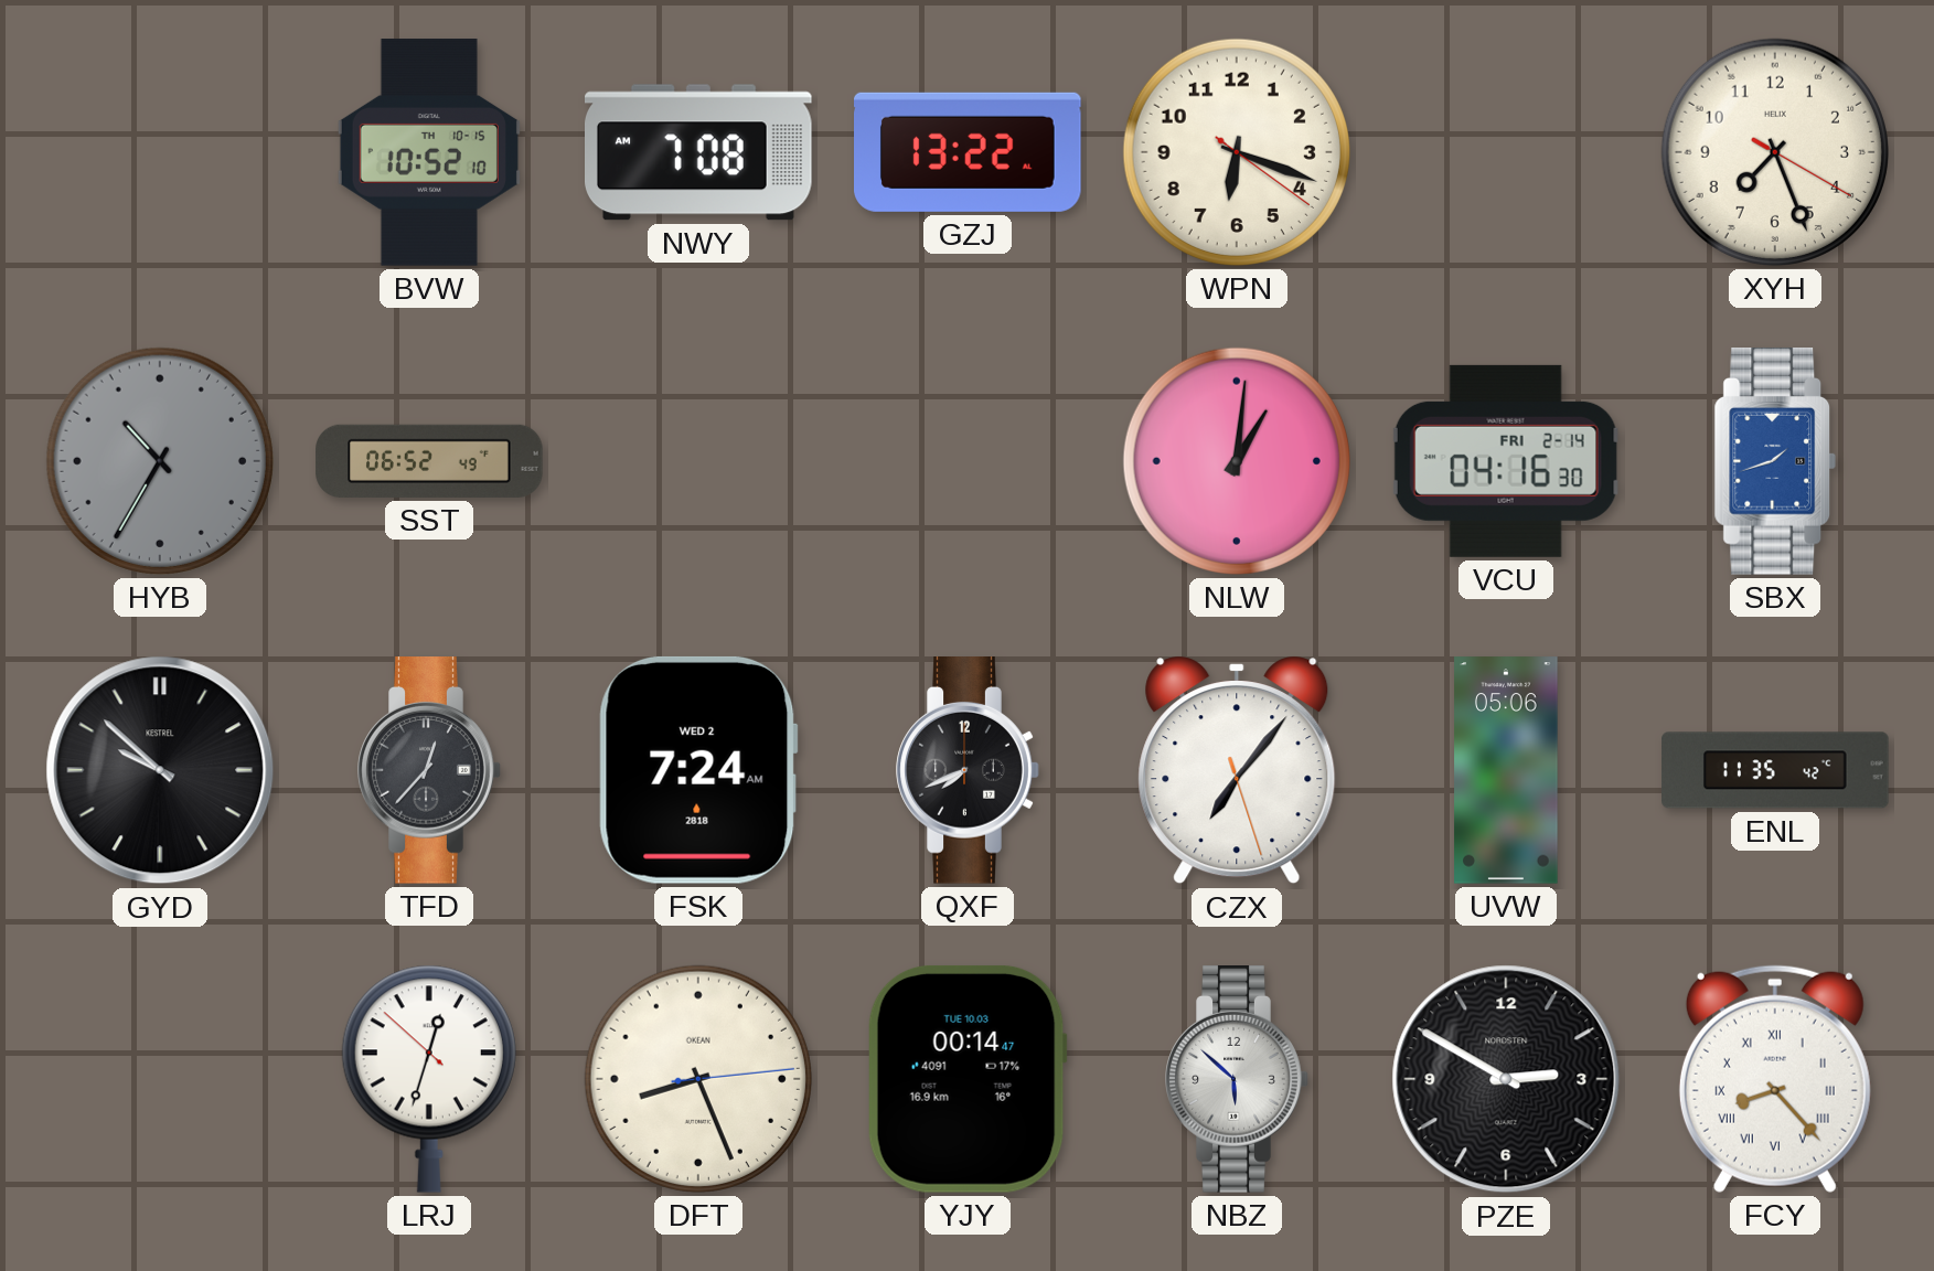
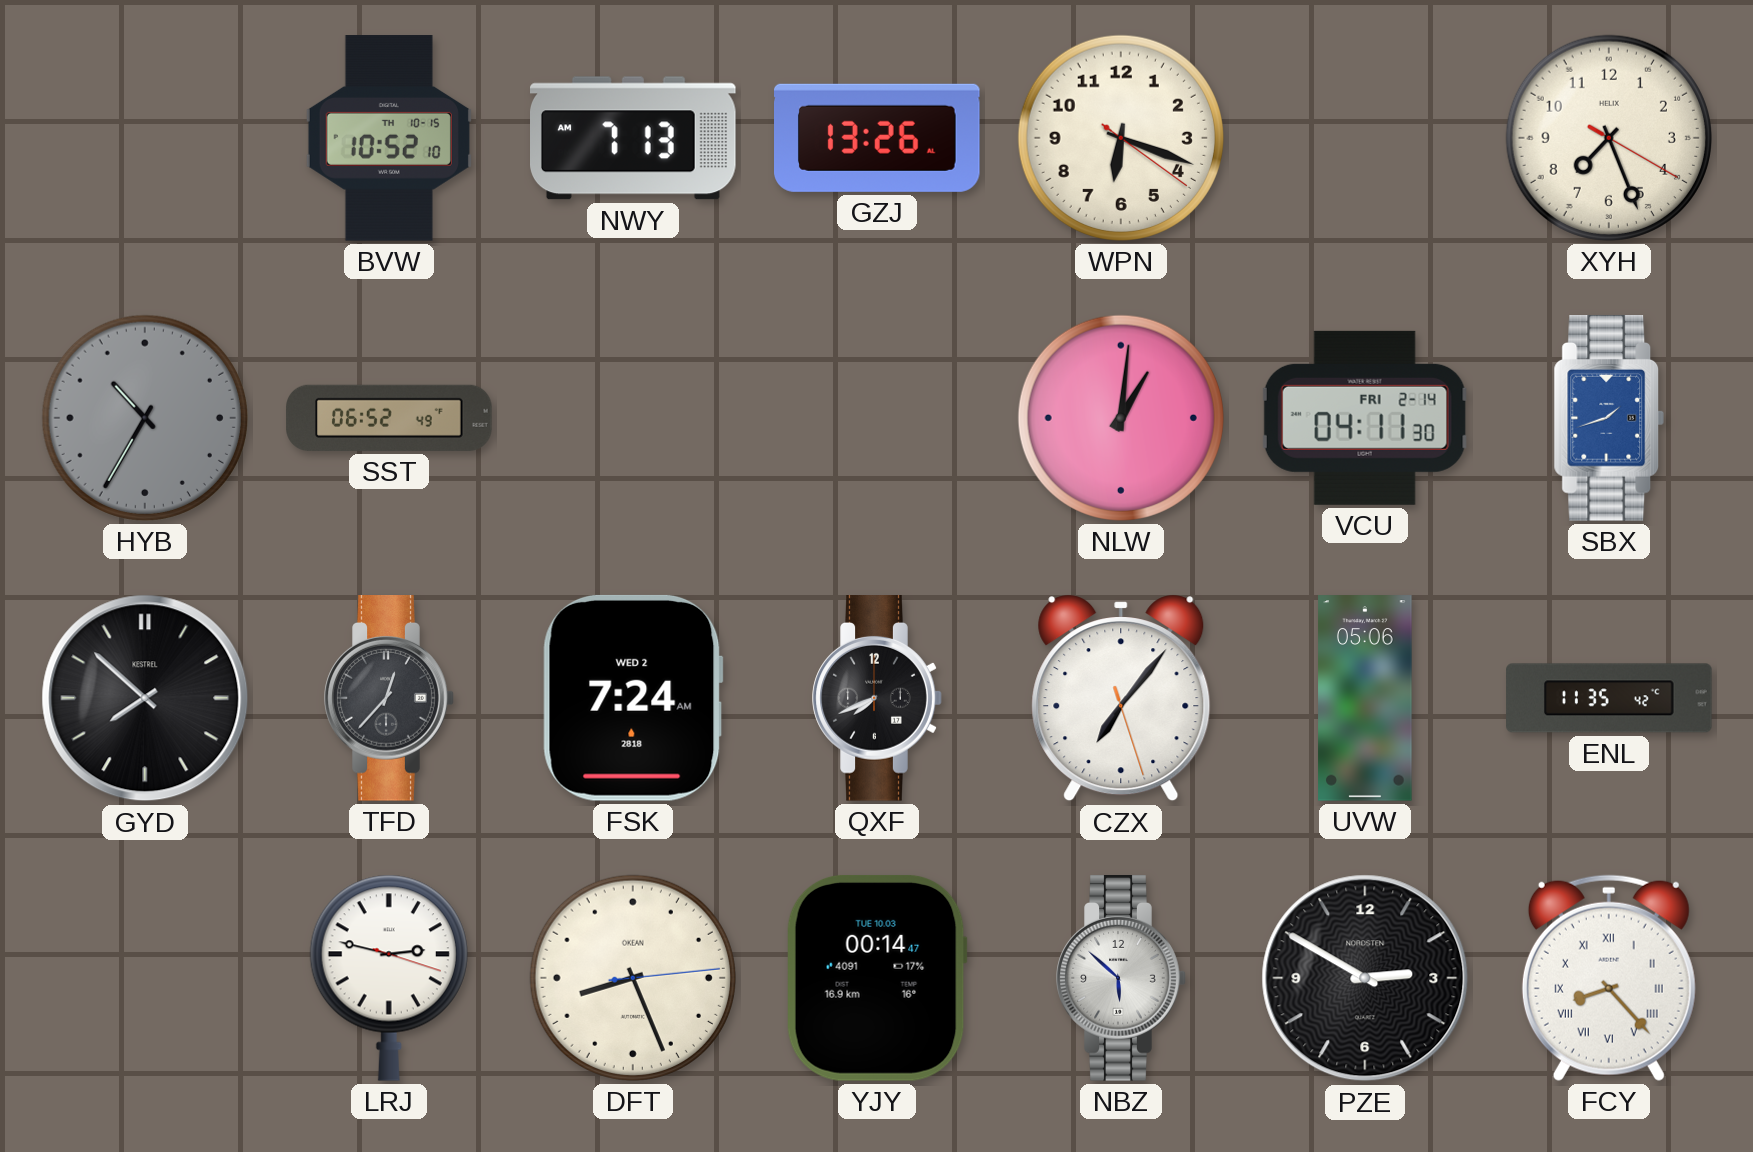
NWY: 7:08 -> 7:13
GZJ: 13:22 -> 13:26
VCU: 04:16 -> 04:11
GYD: 9:52 -> 7:52
LRJ: 12:32 -> 2:47
